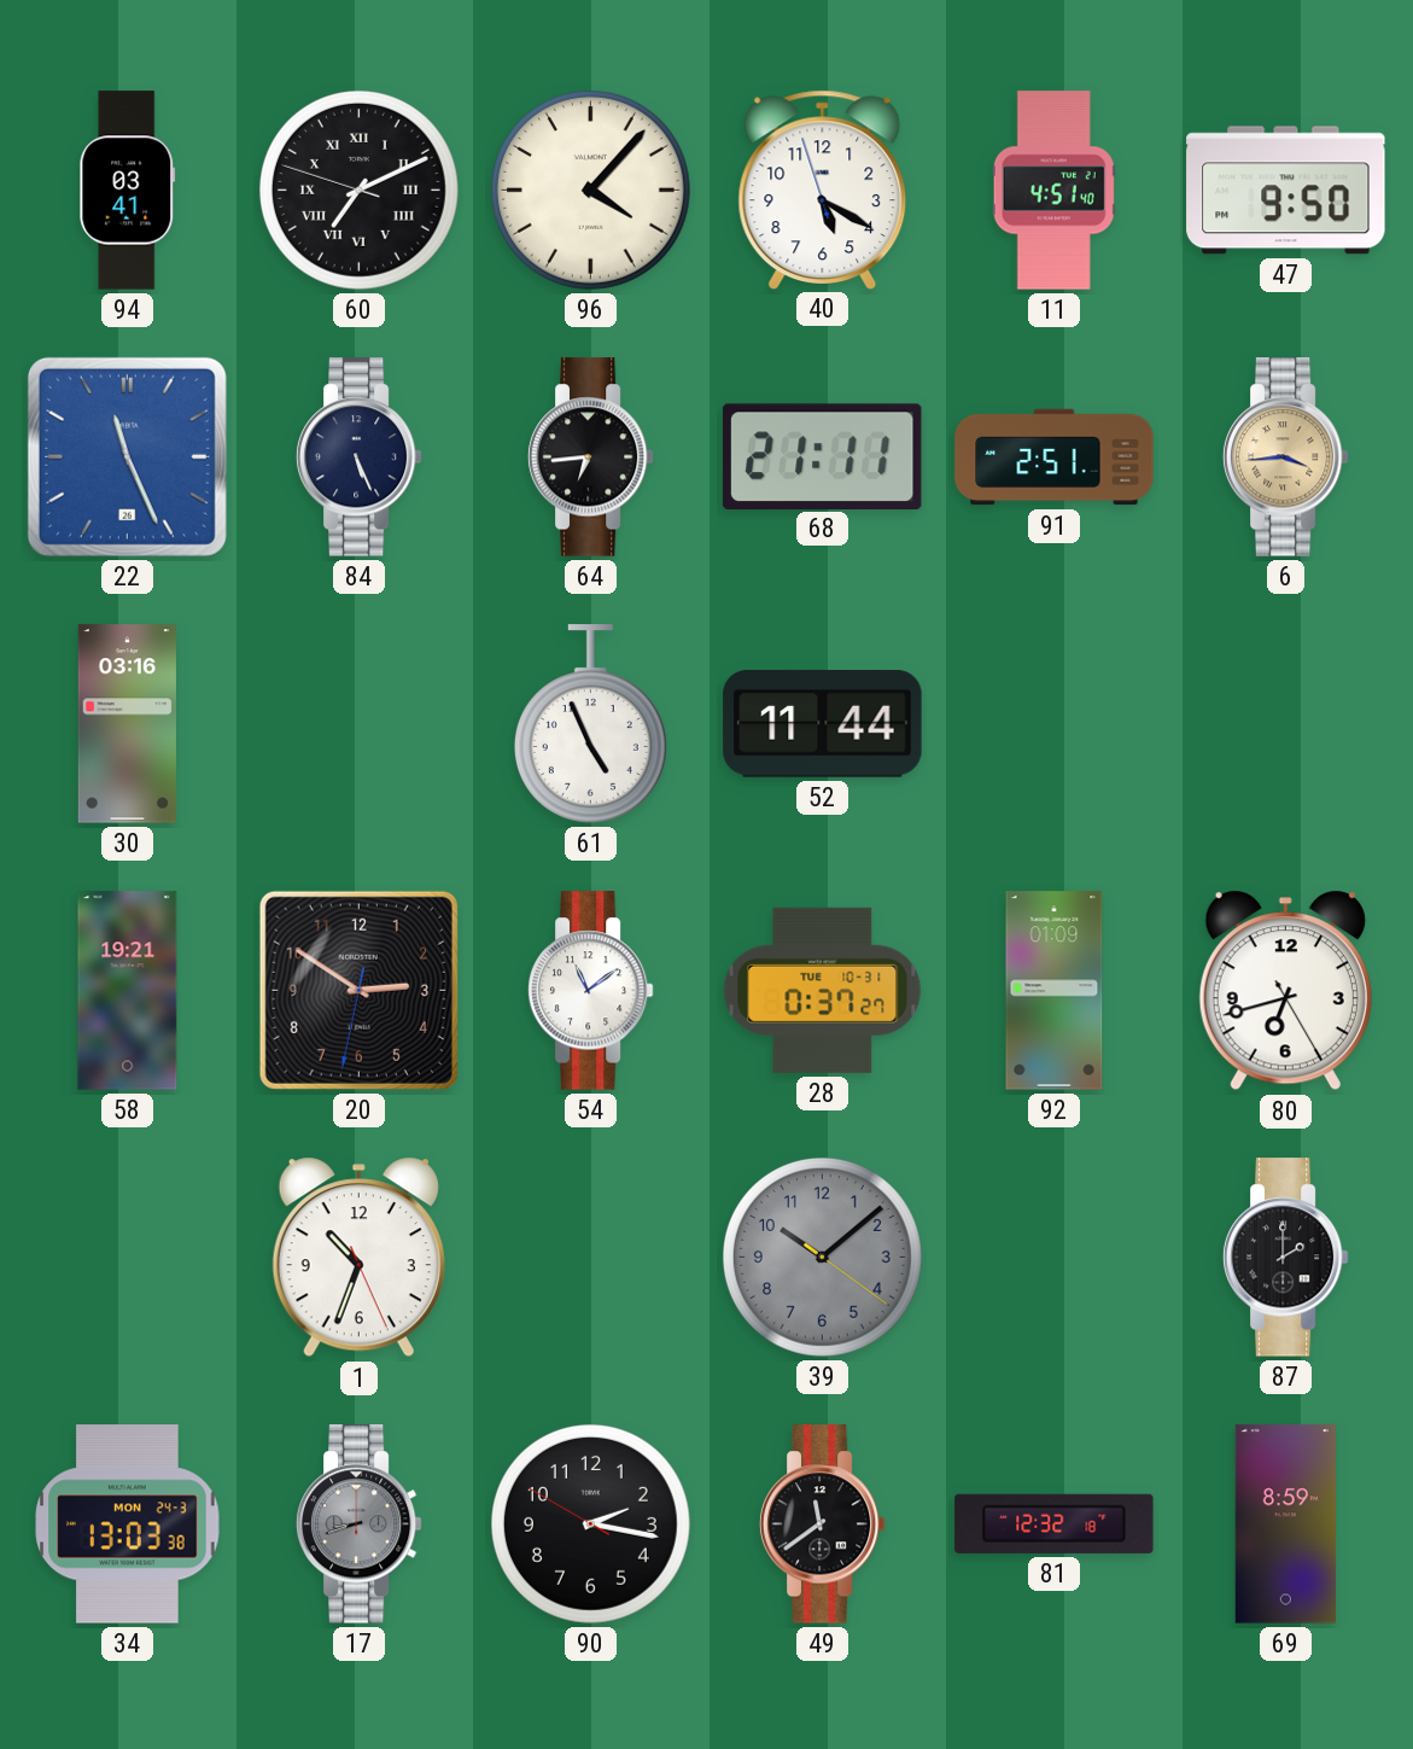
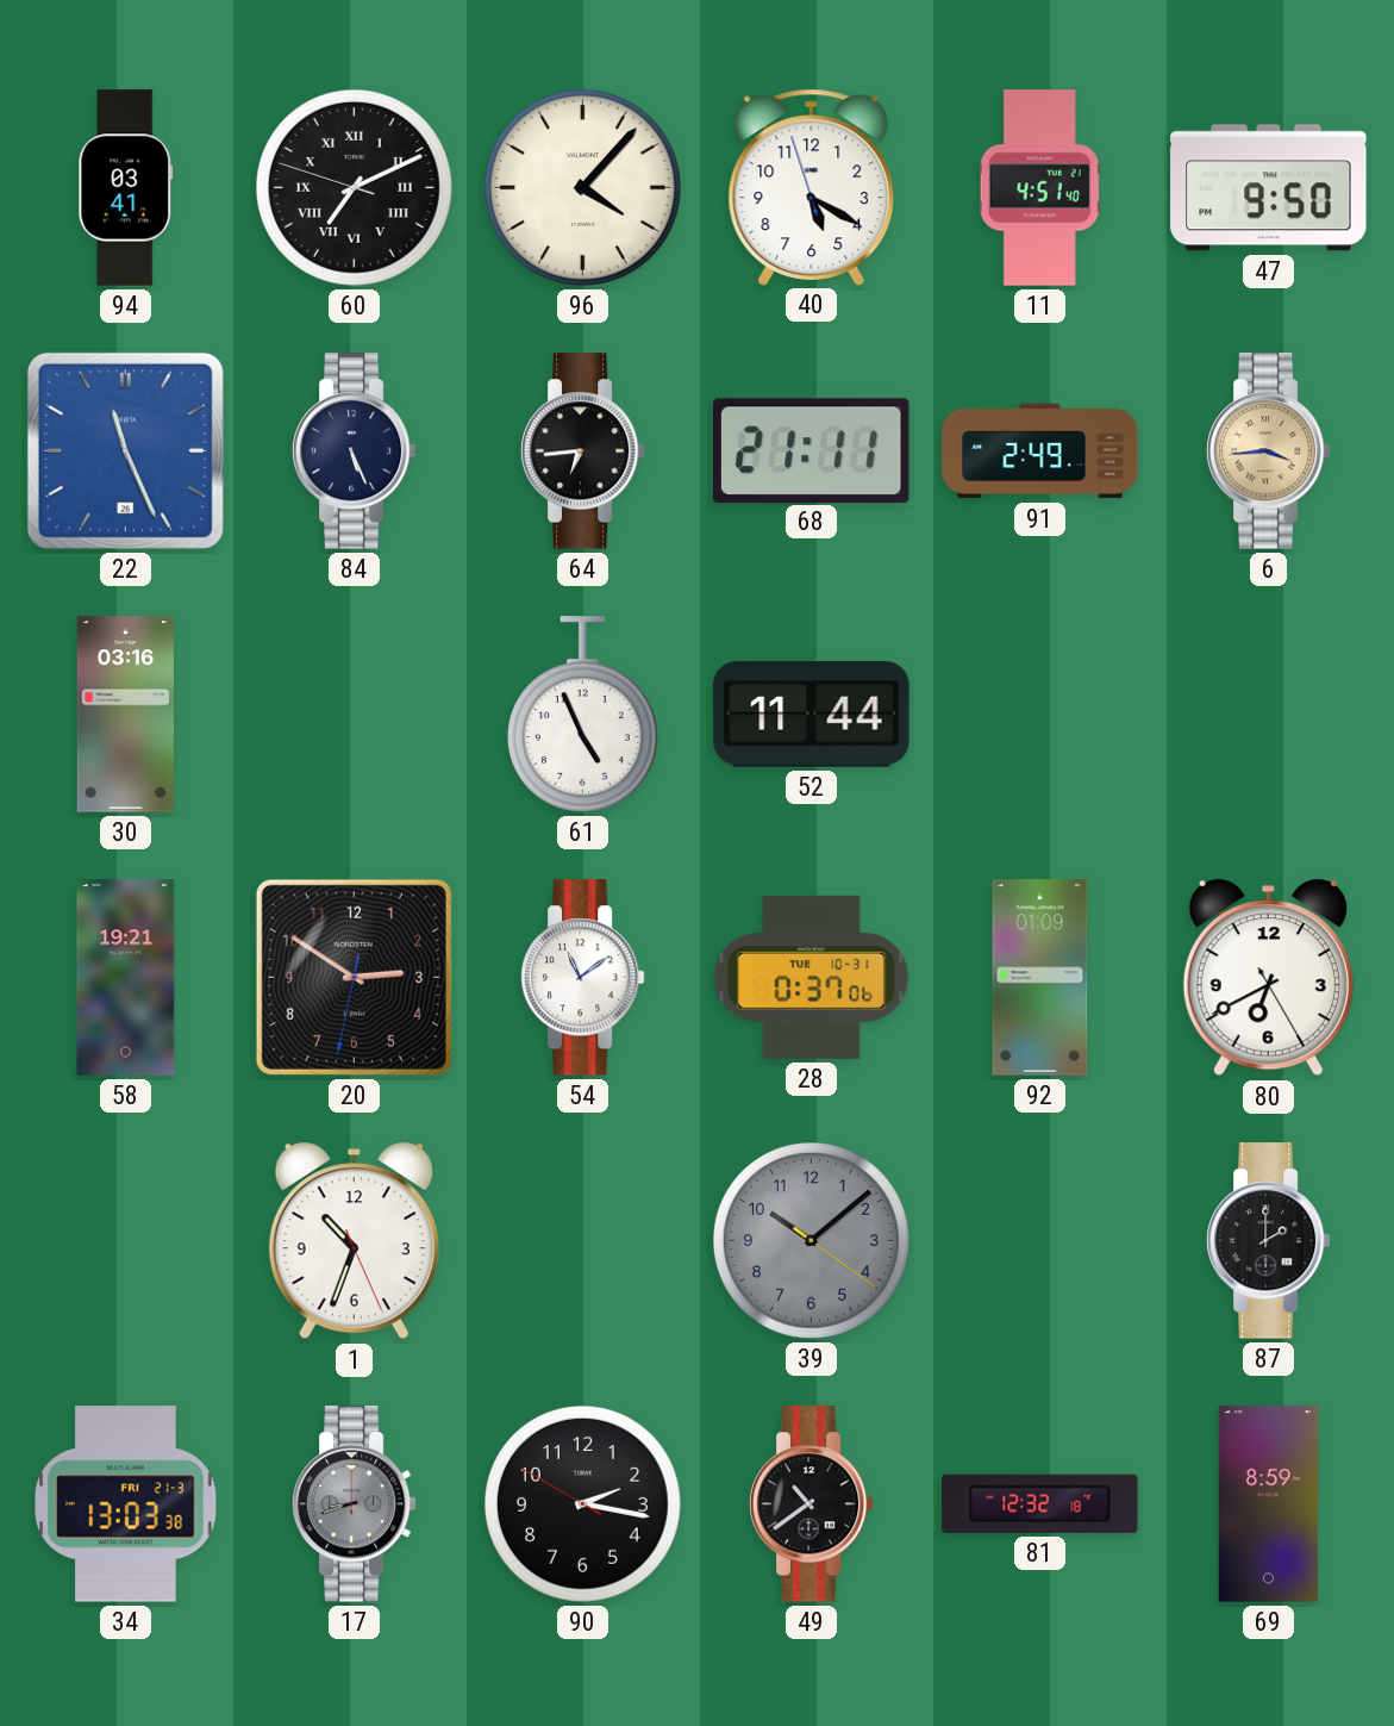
91: 2:51 -> 2:49
28: 0:37:27 -> 0:37:06
80: 6:42 -> 6:40
34 date: MON 24-3 -> FRI 21-3
49: 11:39 -> 10:39
